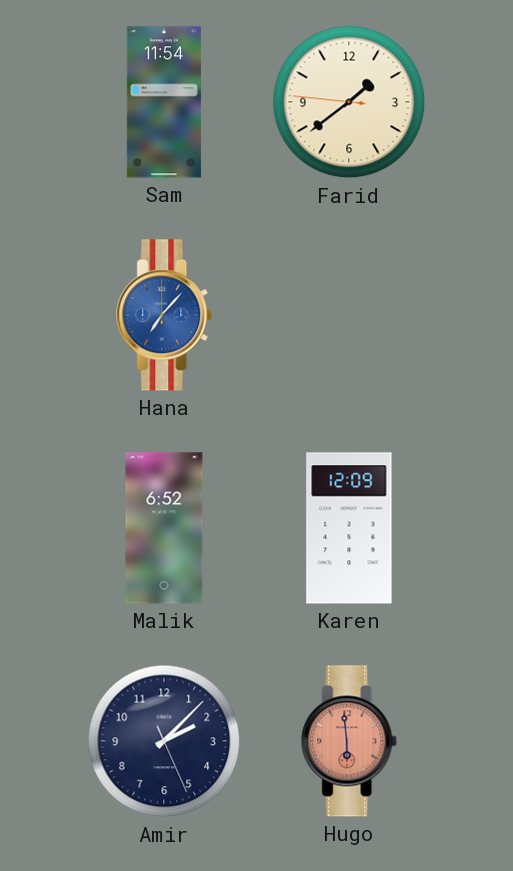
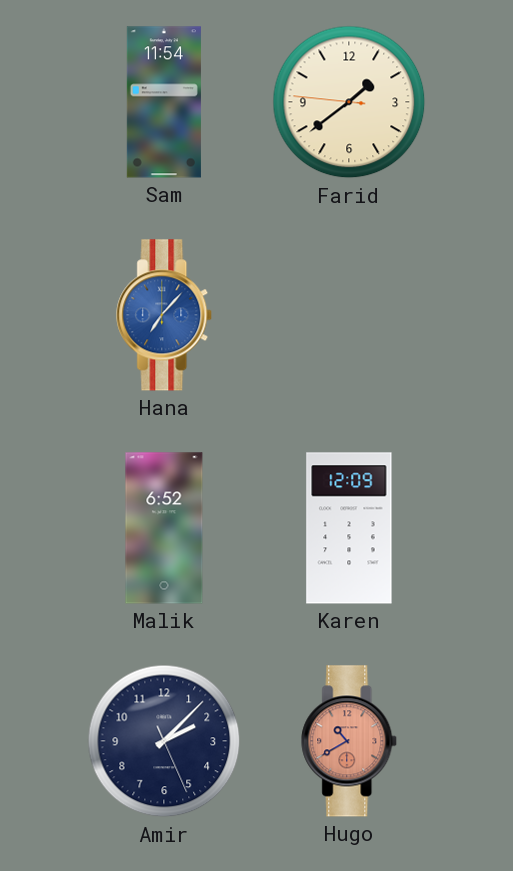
Hugo: 5:59 -> 10:40
